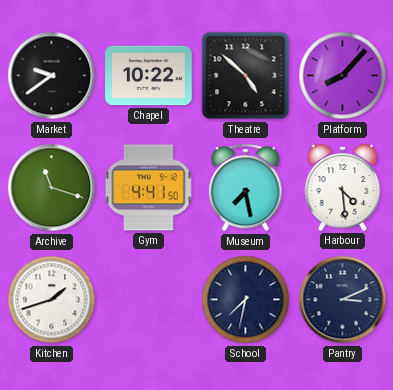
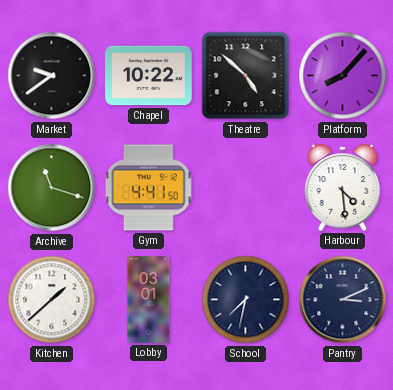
Museum: 7:28 -> none
Kitchen: 1:42 -> 1:38
Lobby: none -> 03:01
